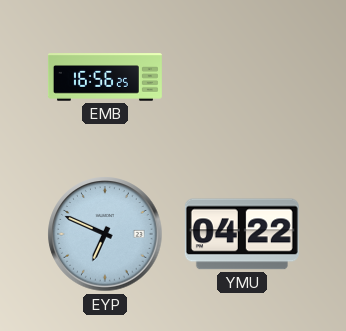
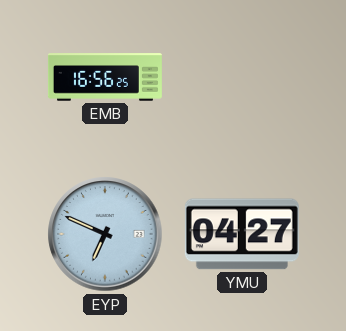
YMU: 04:22 -> 04:27
